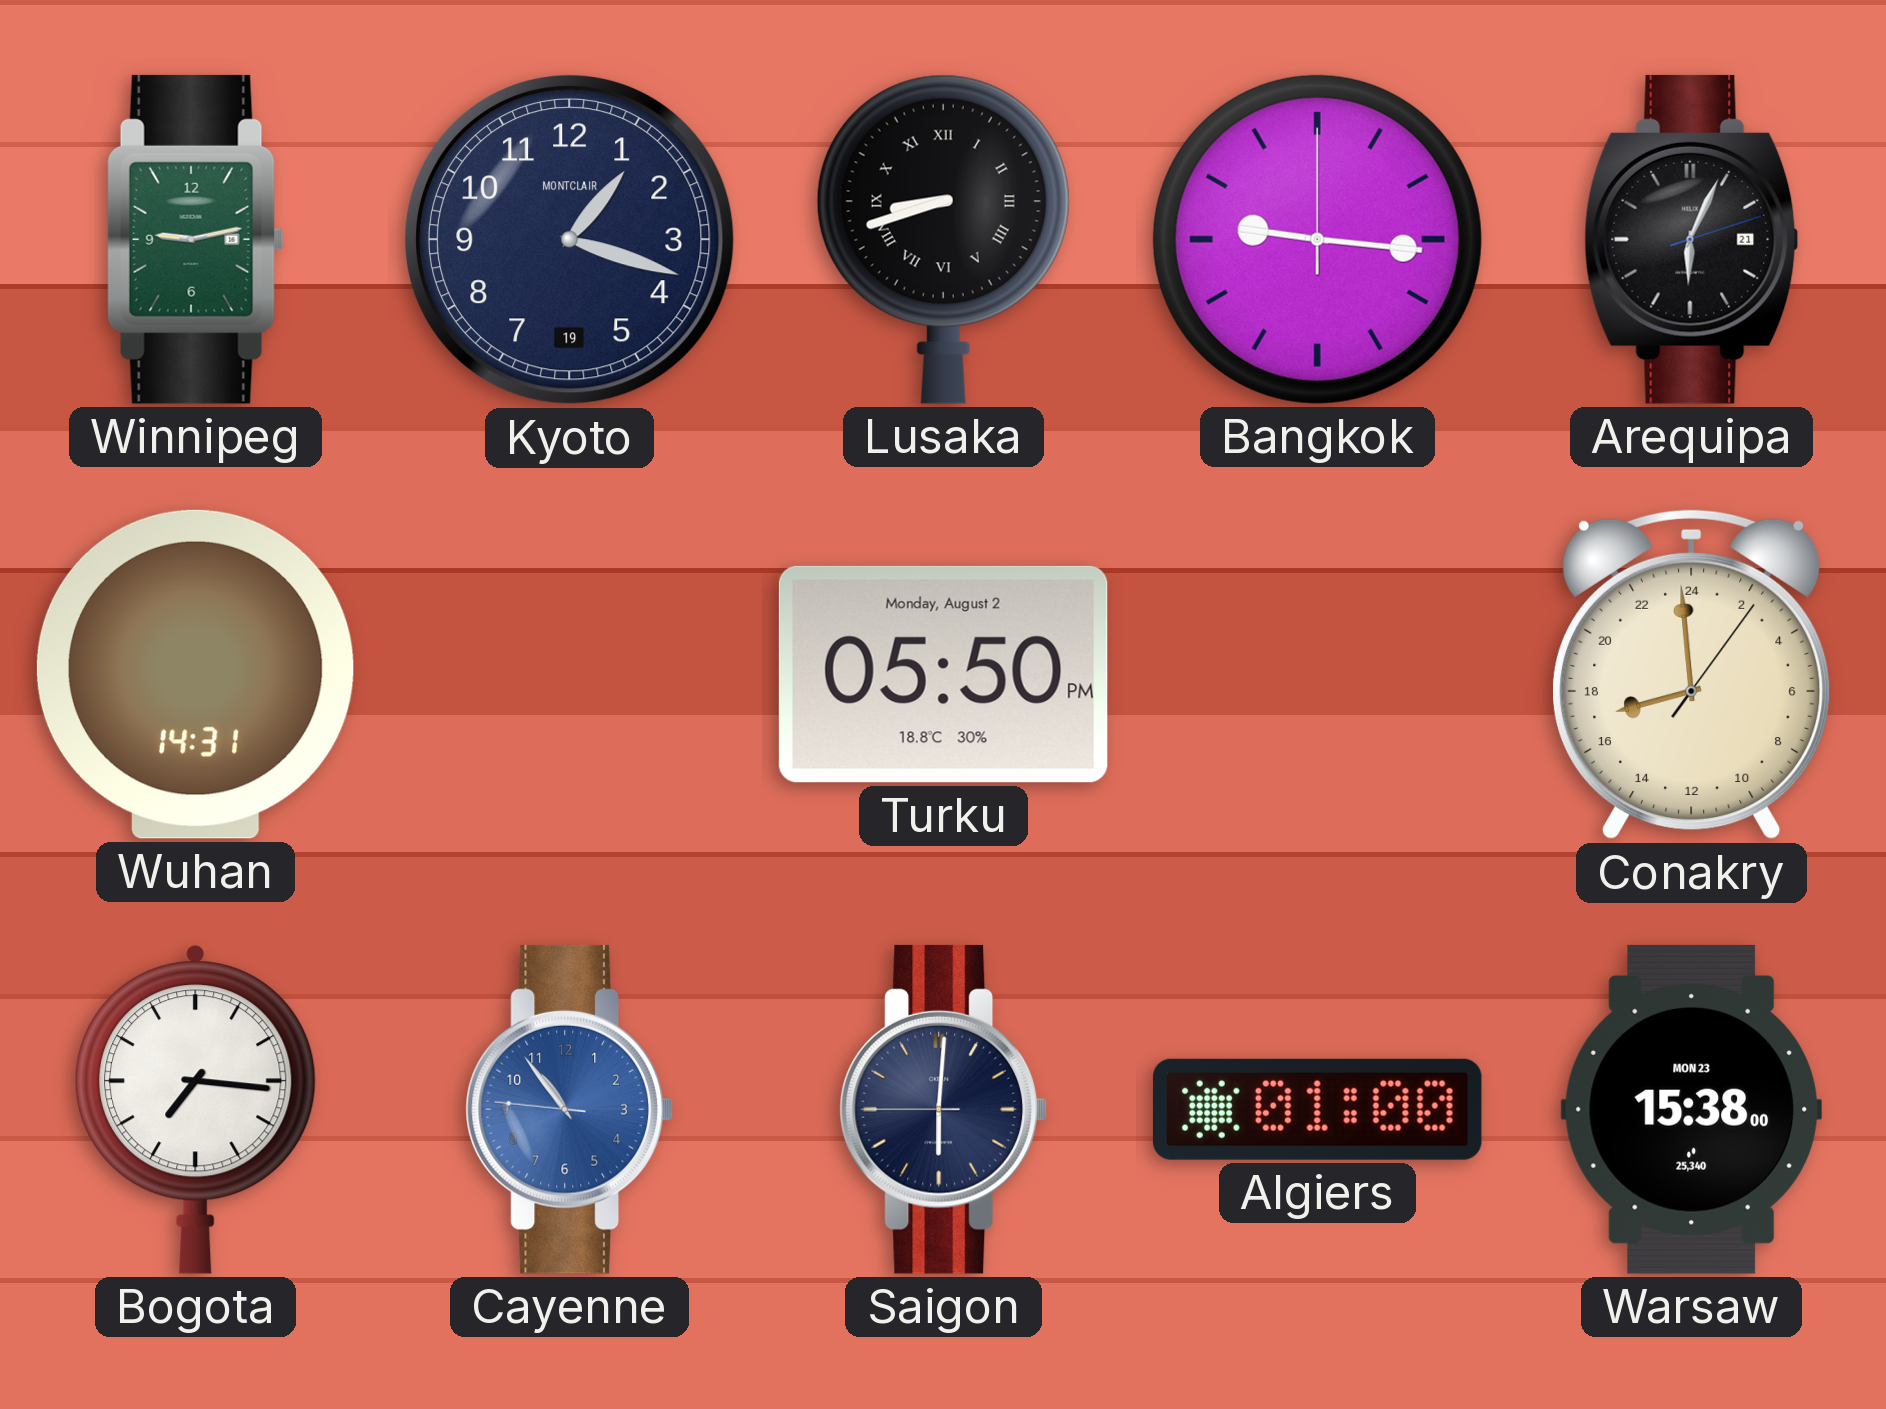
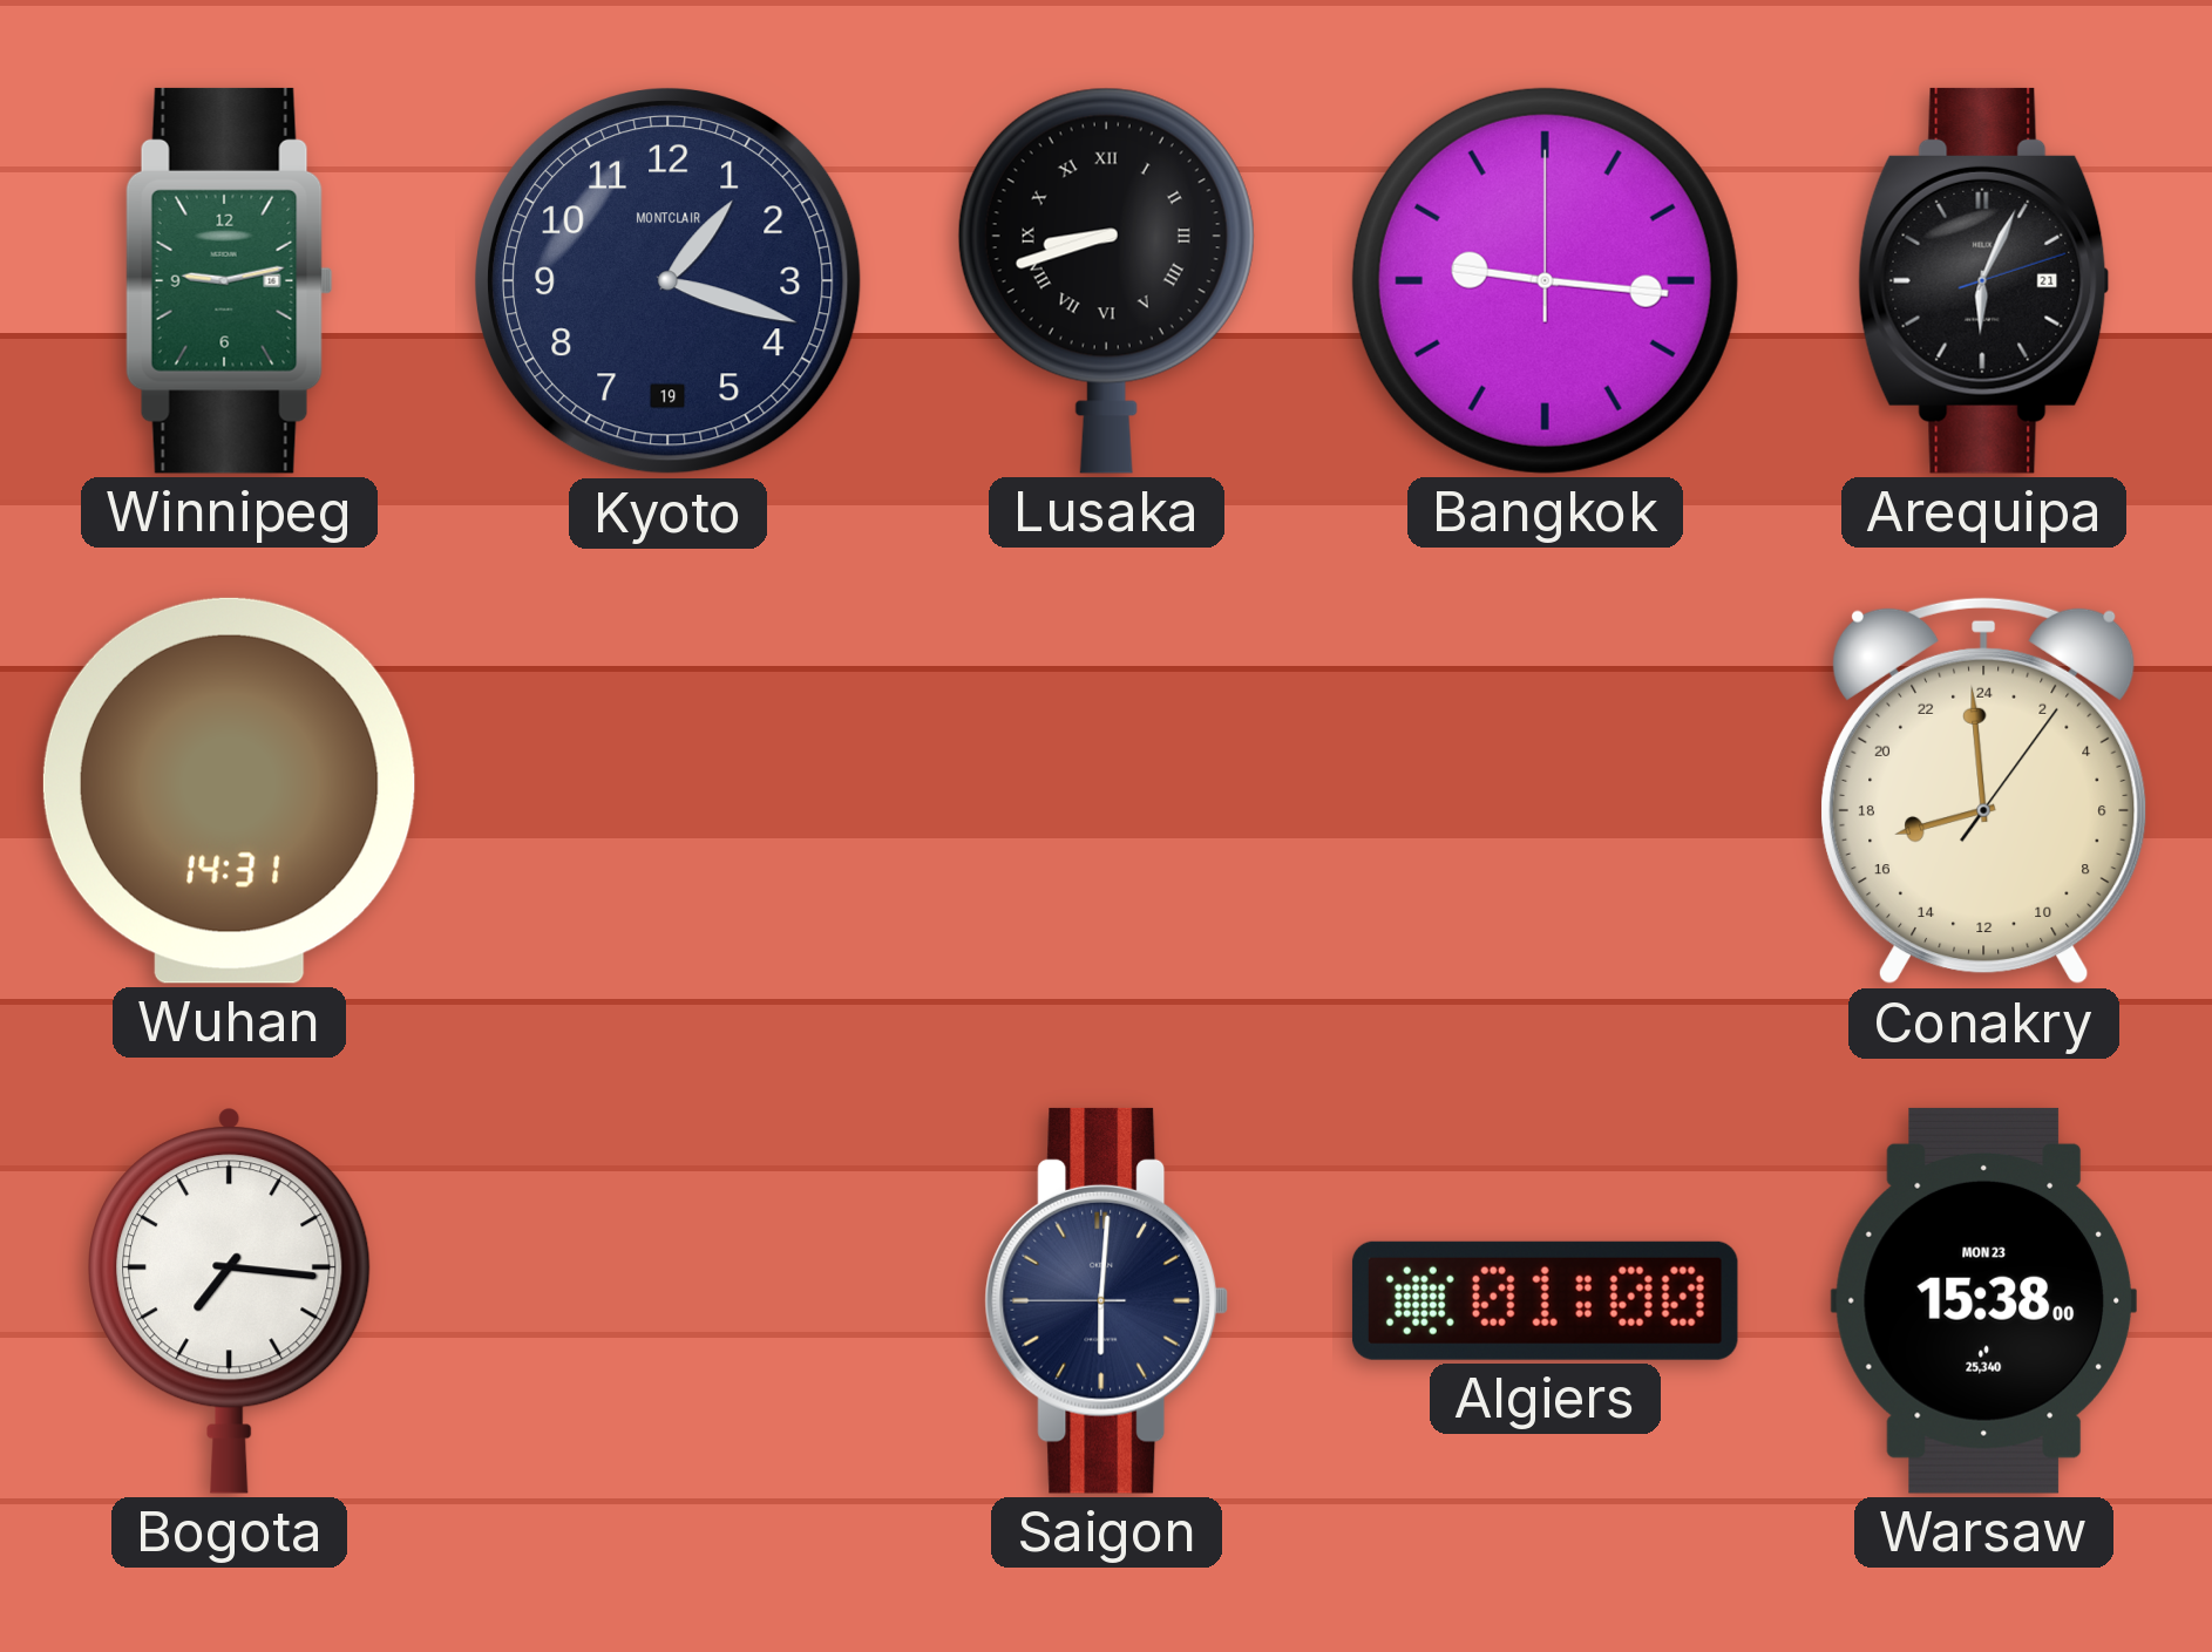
Turku: 05:50 -> none
Cayenne: 10:53 -> none
